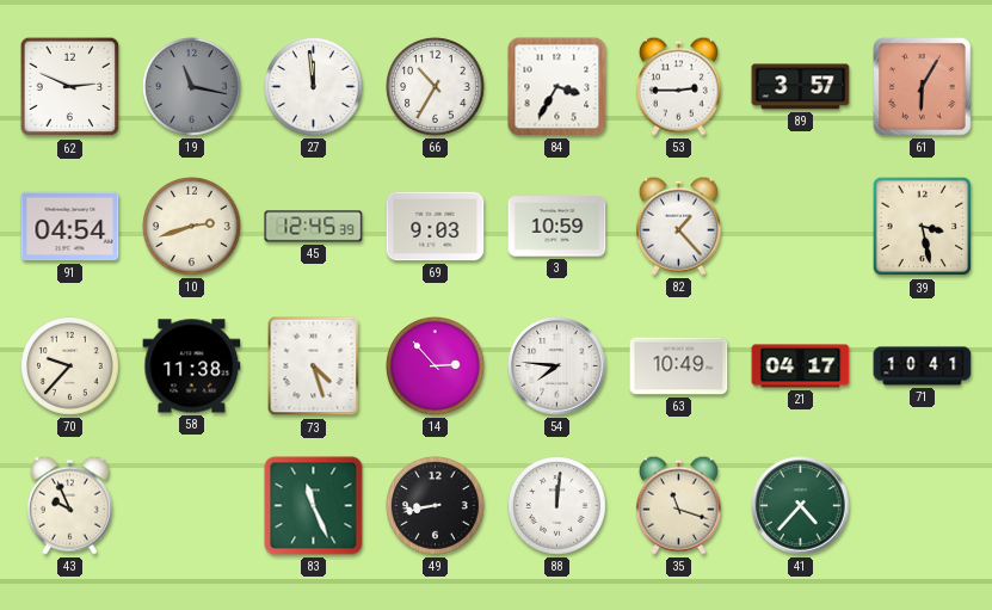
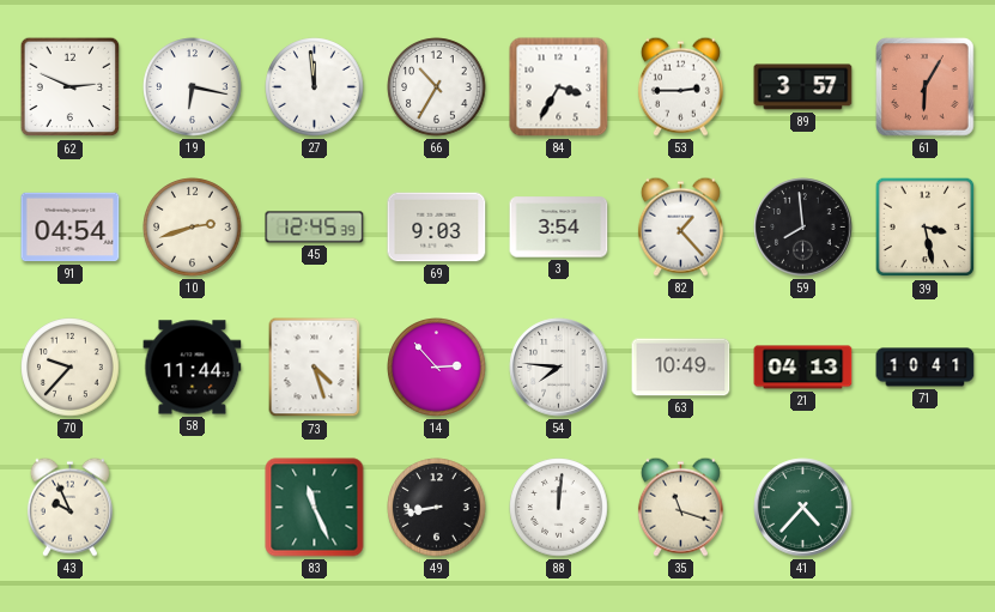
19: 11:17 -> 6:17
19 dial: grey -> white
3: 10:59 -> 3:54
59: none -> 7:59
58: 11:38 -> 11:44
21: 04:17 -> 04:13
